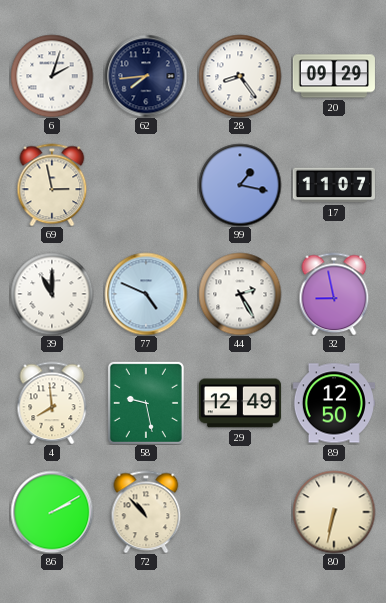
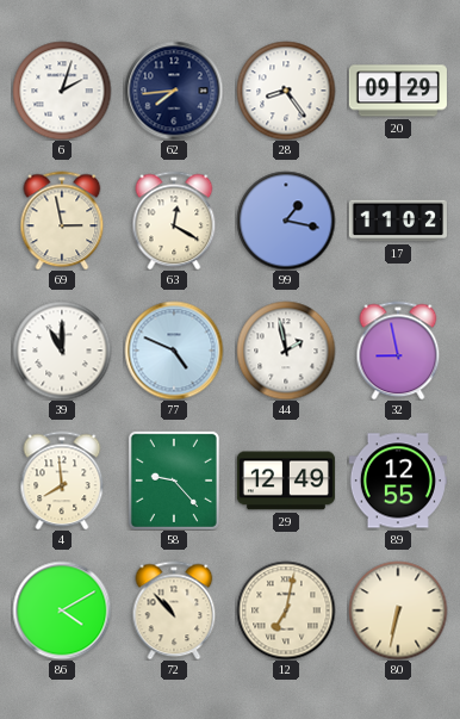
63: none -> 12:20
17: 11:07 -> 11:02
44: 2:25 -> 1:58
58: 9:28 -> 9:23
89: 12:50 -> 12:55
86: 2:10 -> 4:10
12: none -> 7:02
